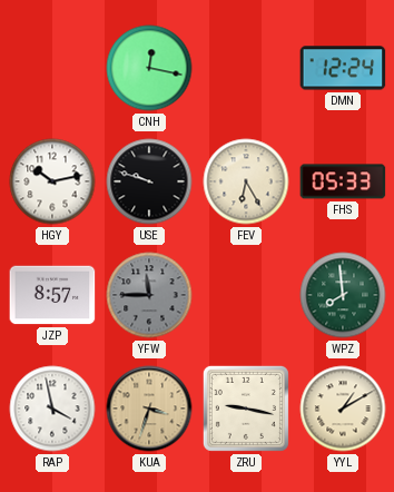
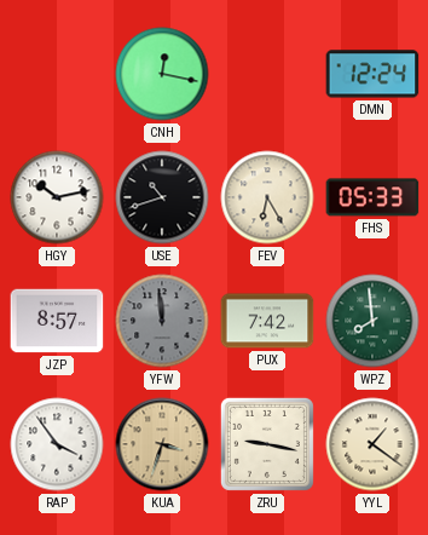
USE: 9:48 -> 10:42
YFW: 11:45 -> 11:59
PUX: none -> 7:42
RAP: 3:58 -> 3:54
YYL: 1:10 -> 1:21
